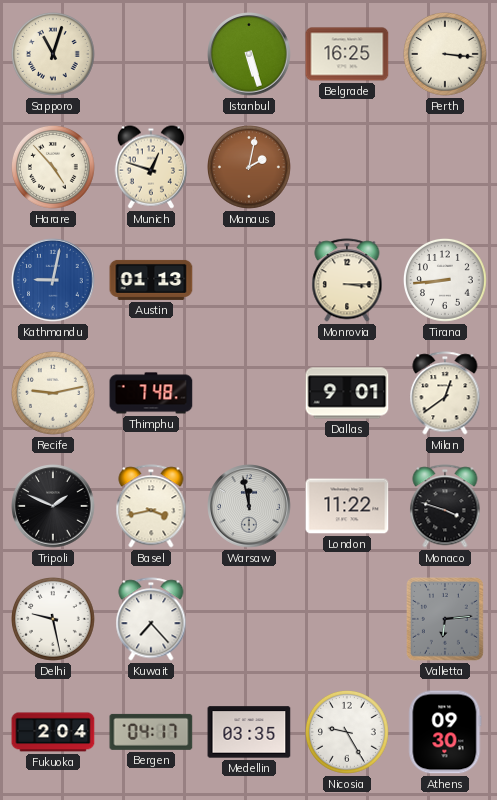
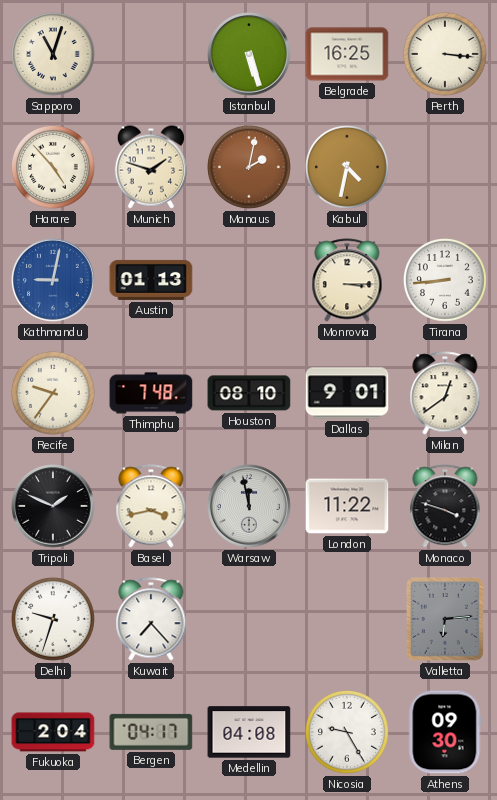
Munich: 12:48 -> 1:48
Kabul: none -> 4:32
Recife: 9:13 -> 9:36
Houston: none -> 08:10
Delhi: 9:28 -> 9:33
Medellin: 03:35 -> 04:08
